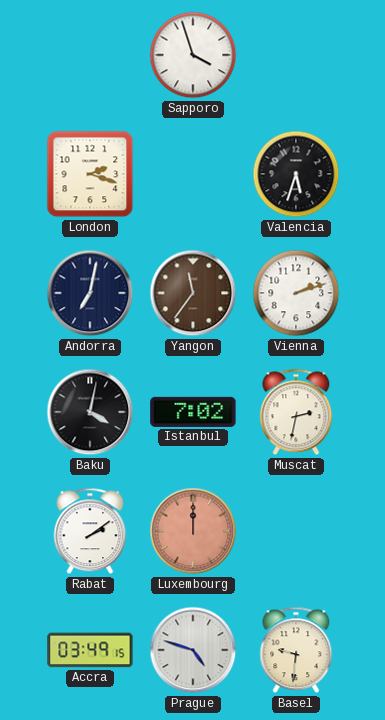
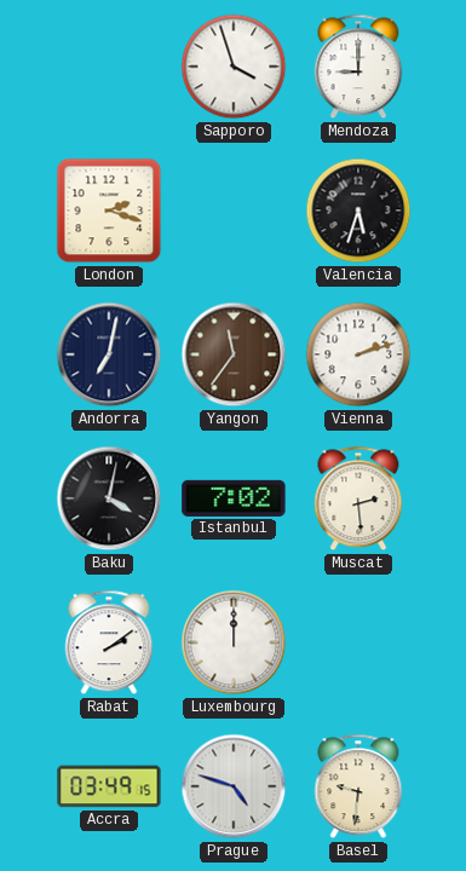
Mendoza: none -> 9:00
Muscat: 2:32 -> 2:29
Luxembourg dial: salmon -> white
